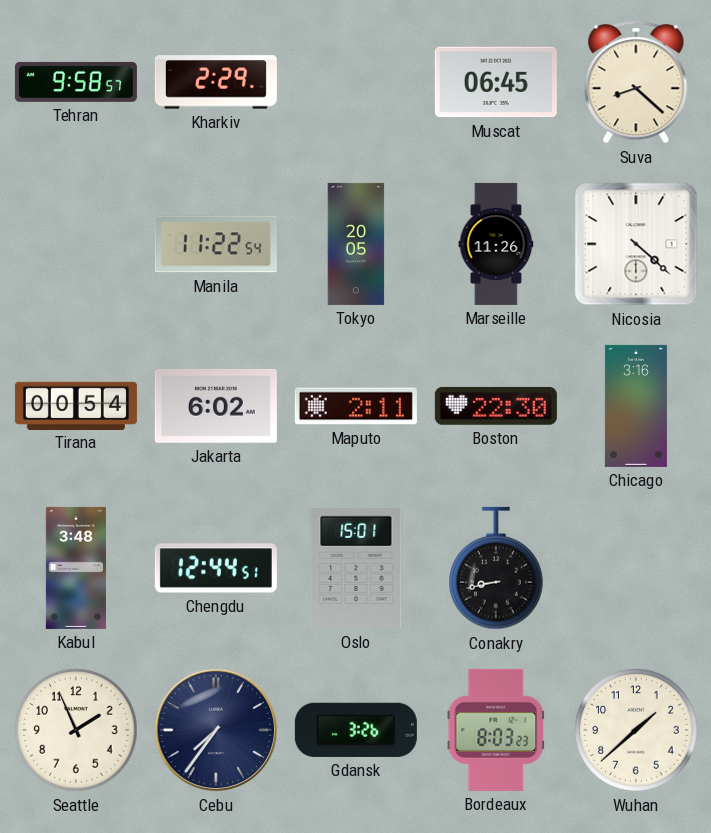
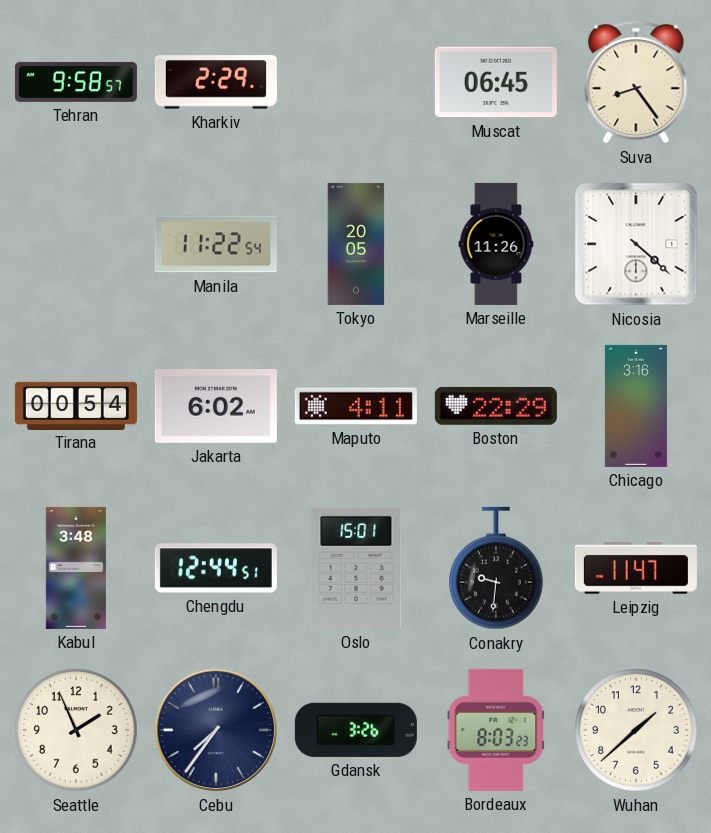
Suva: 8:22 -> 8:24
Maputo: 2:11 -> 4:11
Boston: 22:30 -> 22:29
Conakry: 8:43 -> 9:31
Leipzig: none -> 11:47
